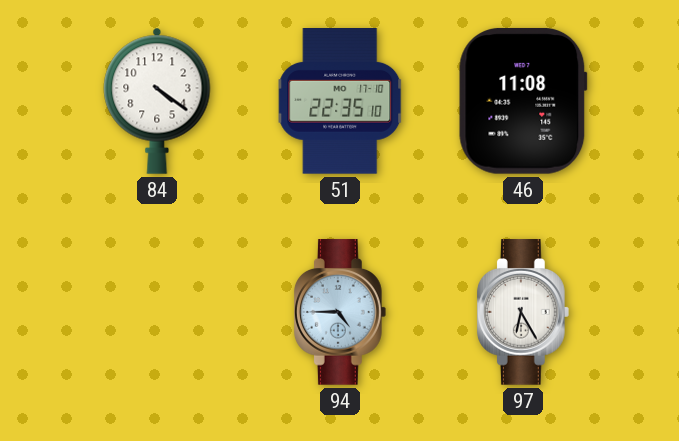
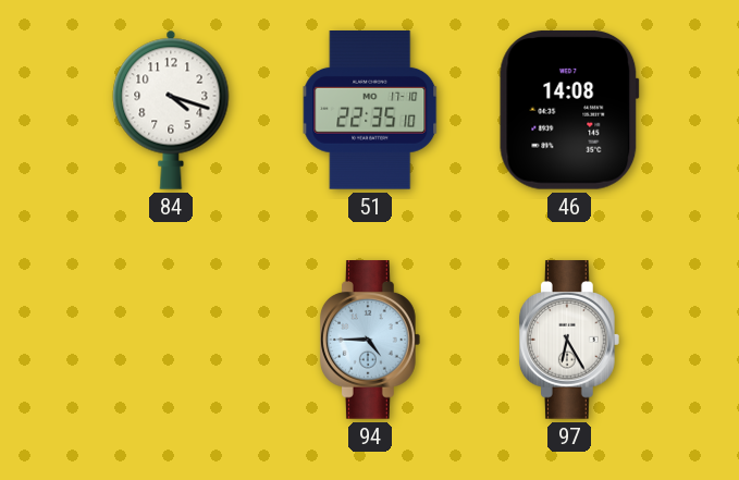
84: 4:21 -> 4:18
46: 11:08 -> 14:08
